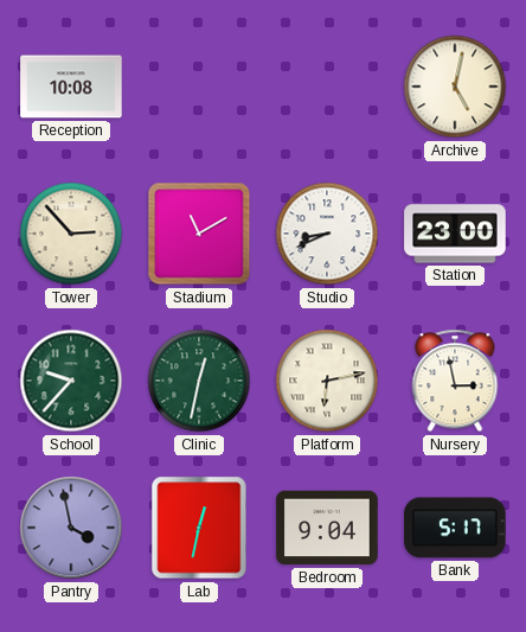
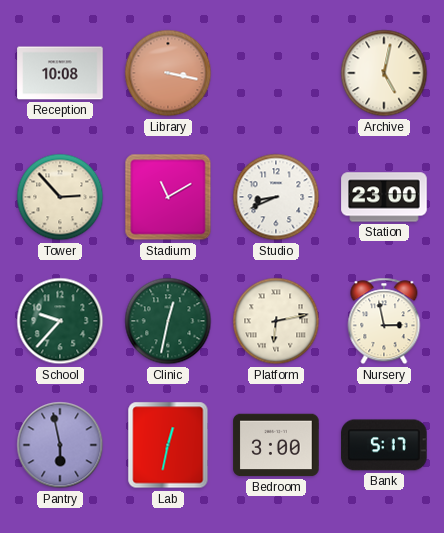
Library: none -> 3:17
Pantry: 3:58 -> 5:58
Bedroom: 9:04 -> 3:00
